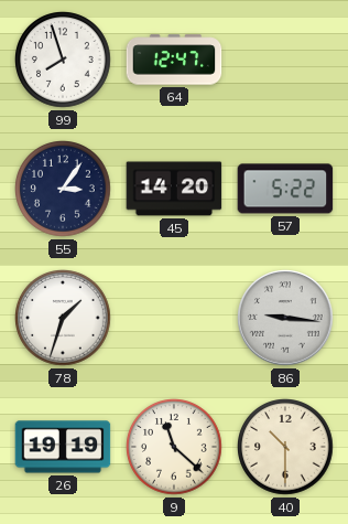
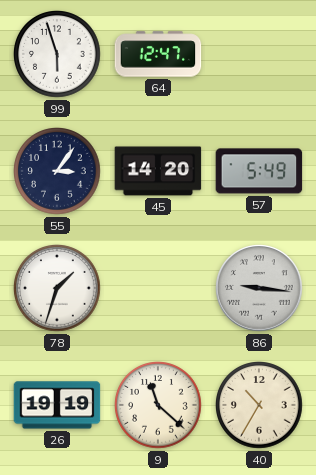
99: 7:57 -> 5:57
57: 5:22 -> 5:49
40: 10:30 -> 10:35
